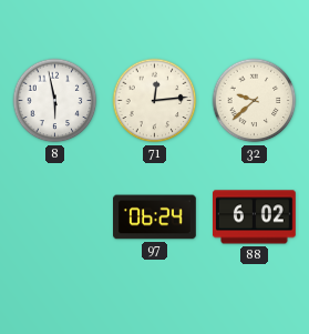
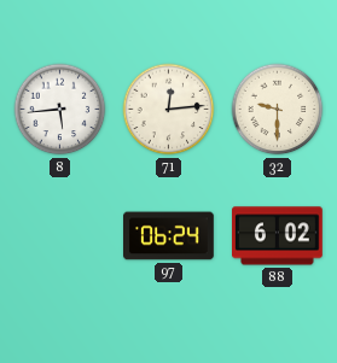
8: 5:58 -> 5:44
32: 9:38 -> 9:30
